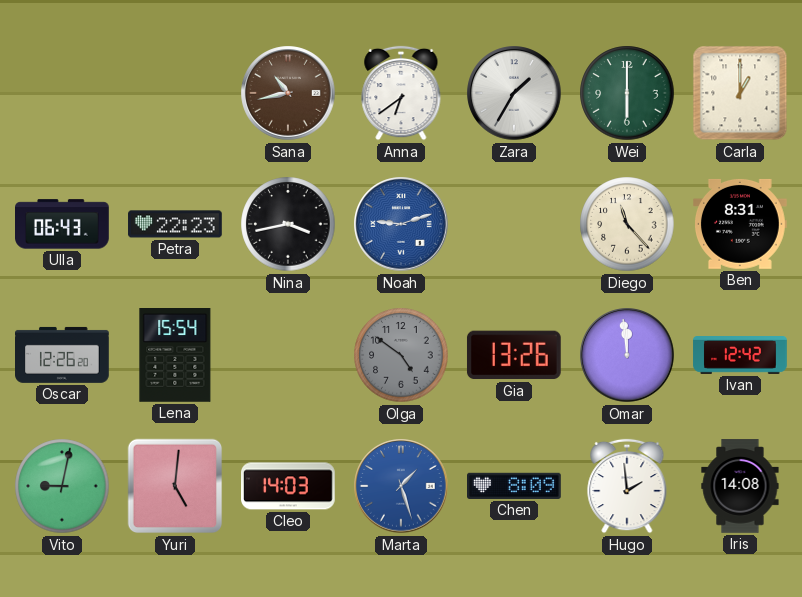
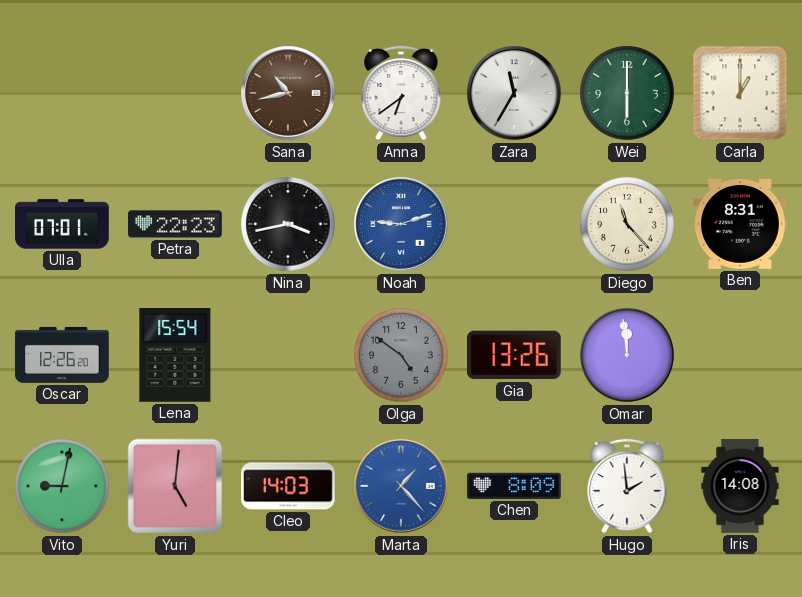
Zara: 1:35 -> 11:35
Ulla: 06:43 -> 07:01
Ivan: 12:42 -> none
Marta: 1:27 -> 1:23
